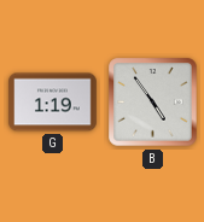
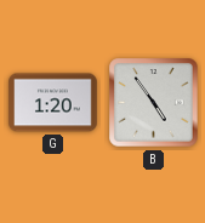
G: 1:19 -> 1:20
